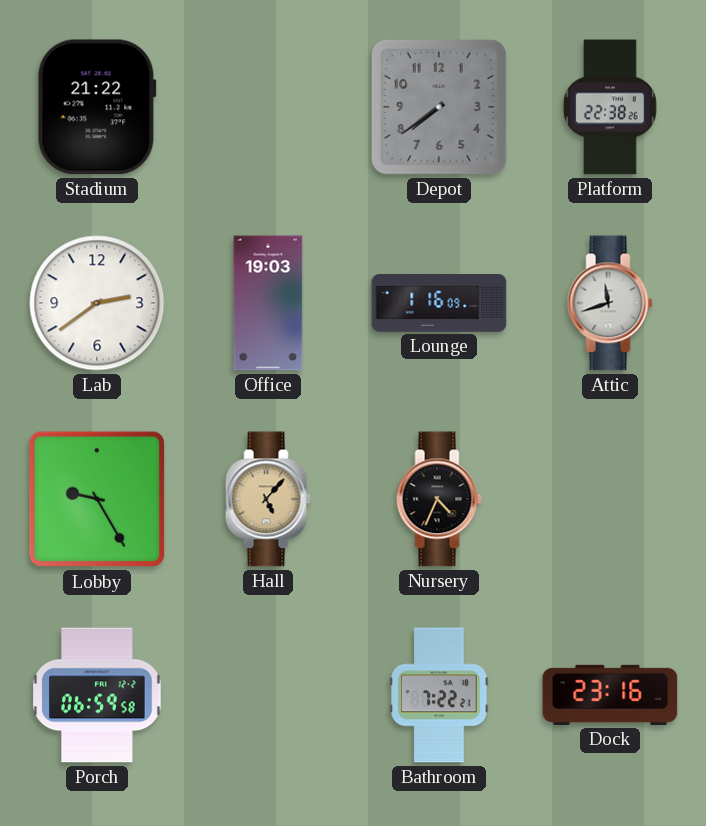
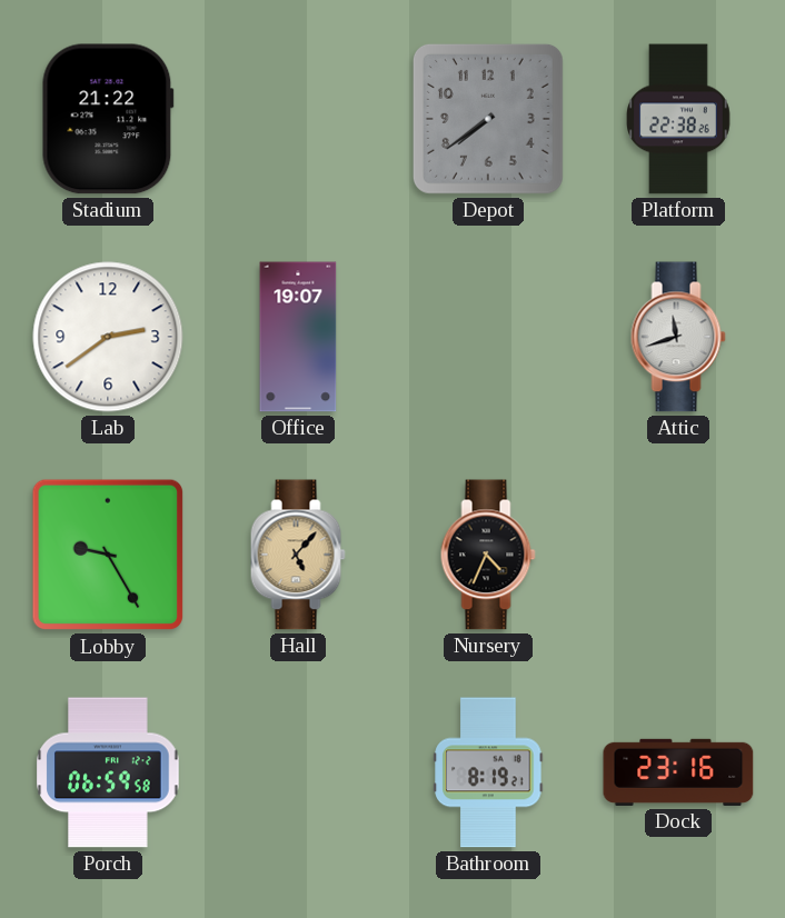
Office: 19:03 -> 19:07
Lounge: 1:16 -> none
Bathroom: 7:22 -> 8:19
